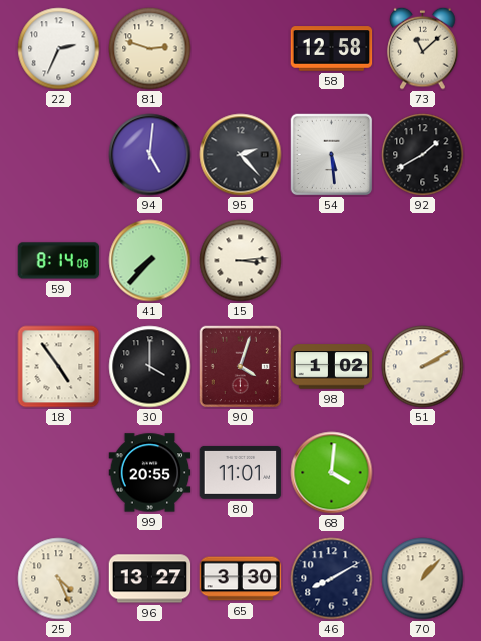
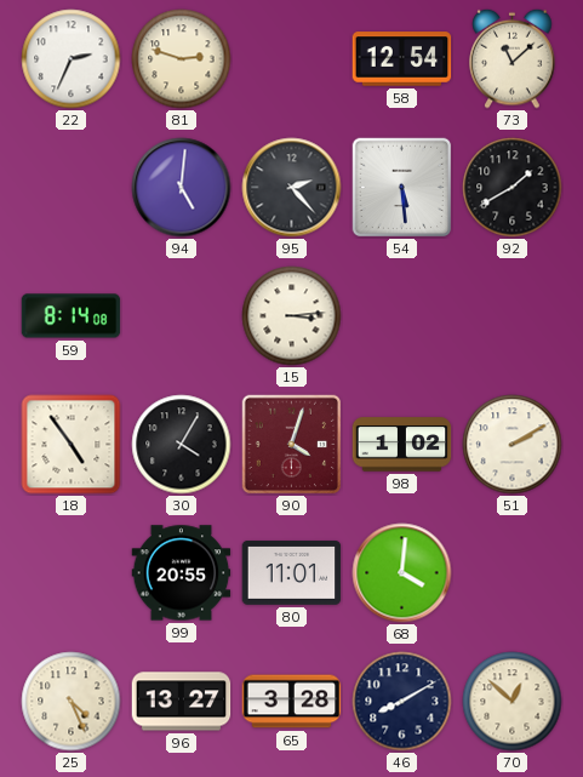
58: 12:58 -> 12:54
41: 7:37 -> none
30: 4:00 -> 4:05
65: 3:30 -> 3:28
70: 1:07 -> 12:52
